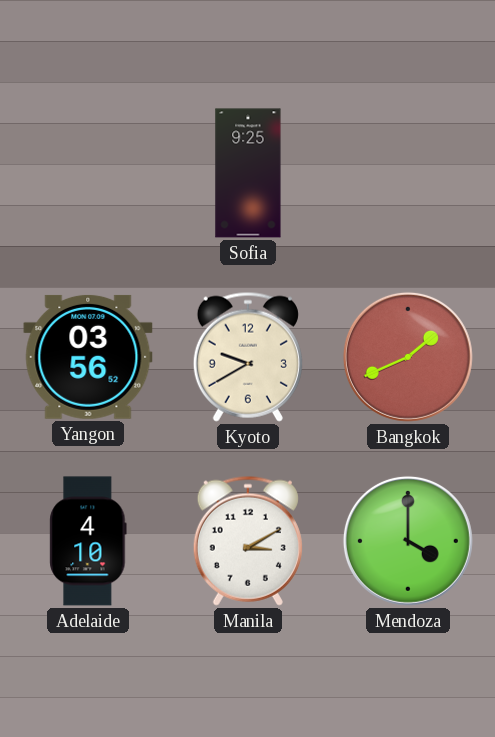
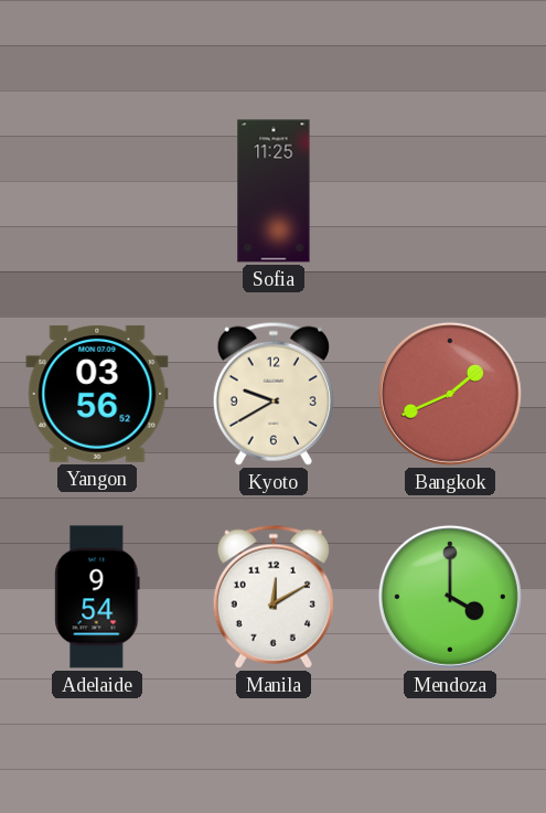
Sofia: 9:25 -> 11:25
Adelaide: 4:10 -> 9:54
Manila: 3:10 -> 12:10
